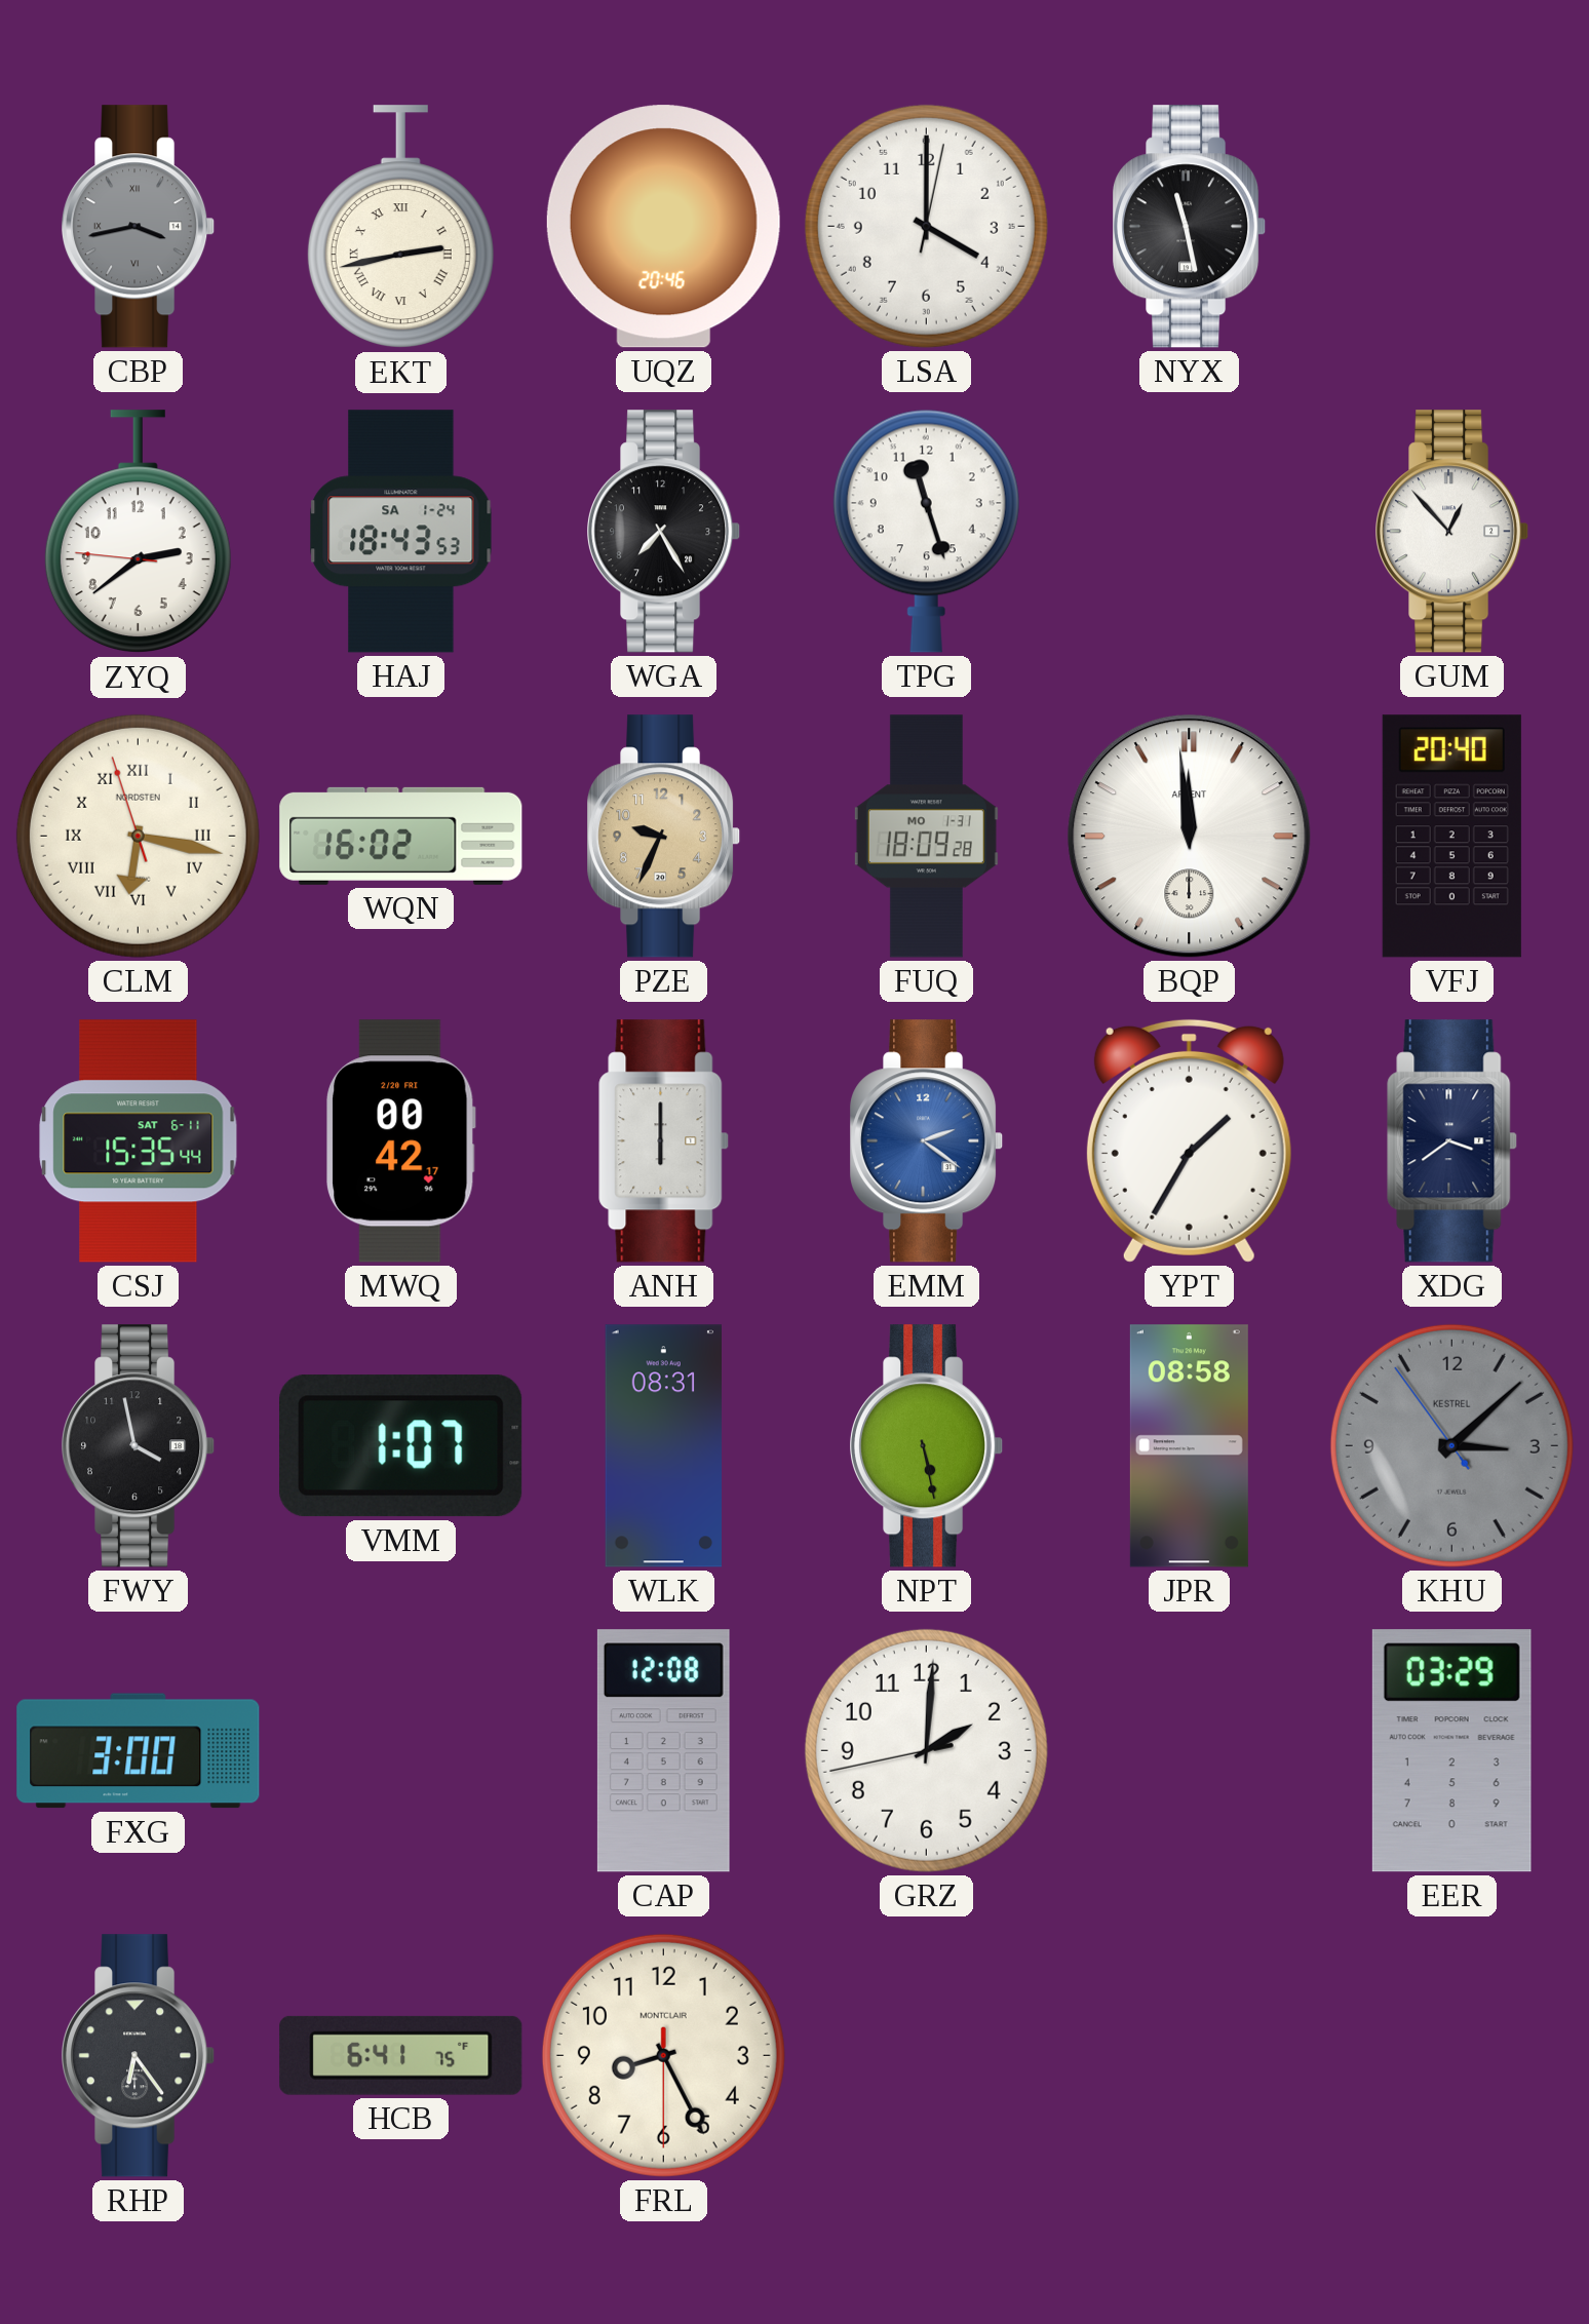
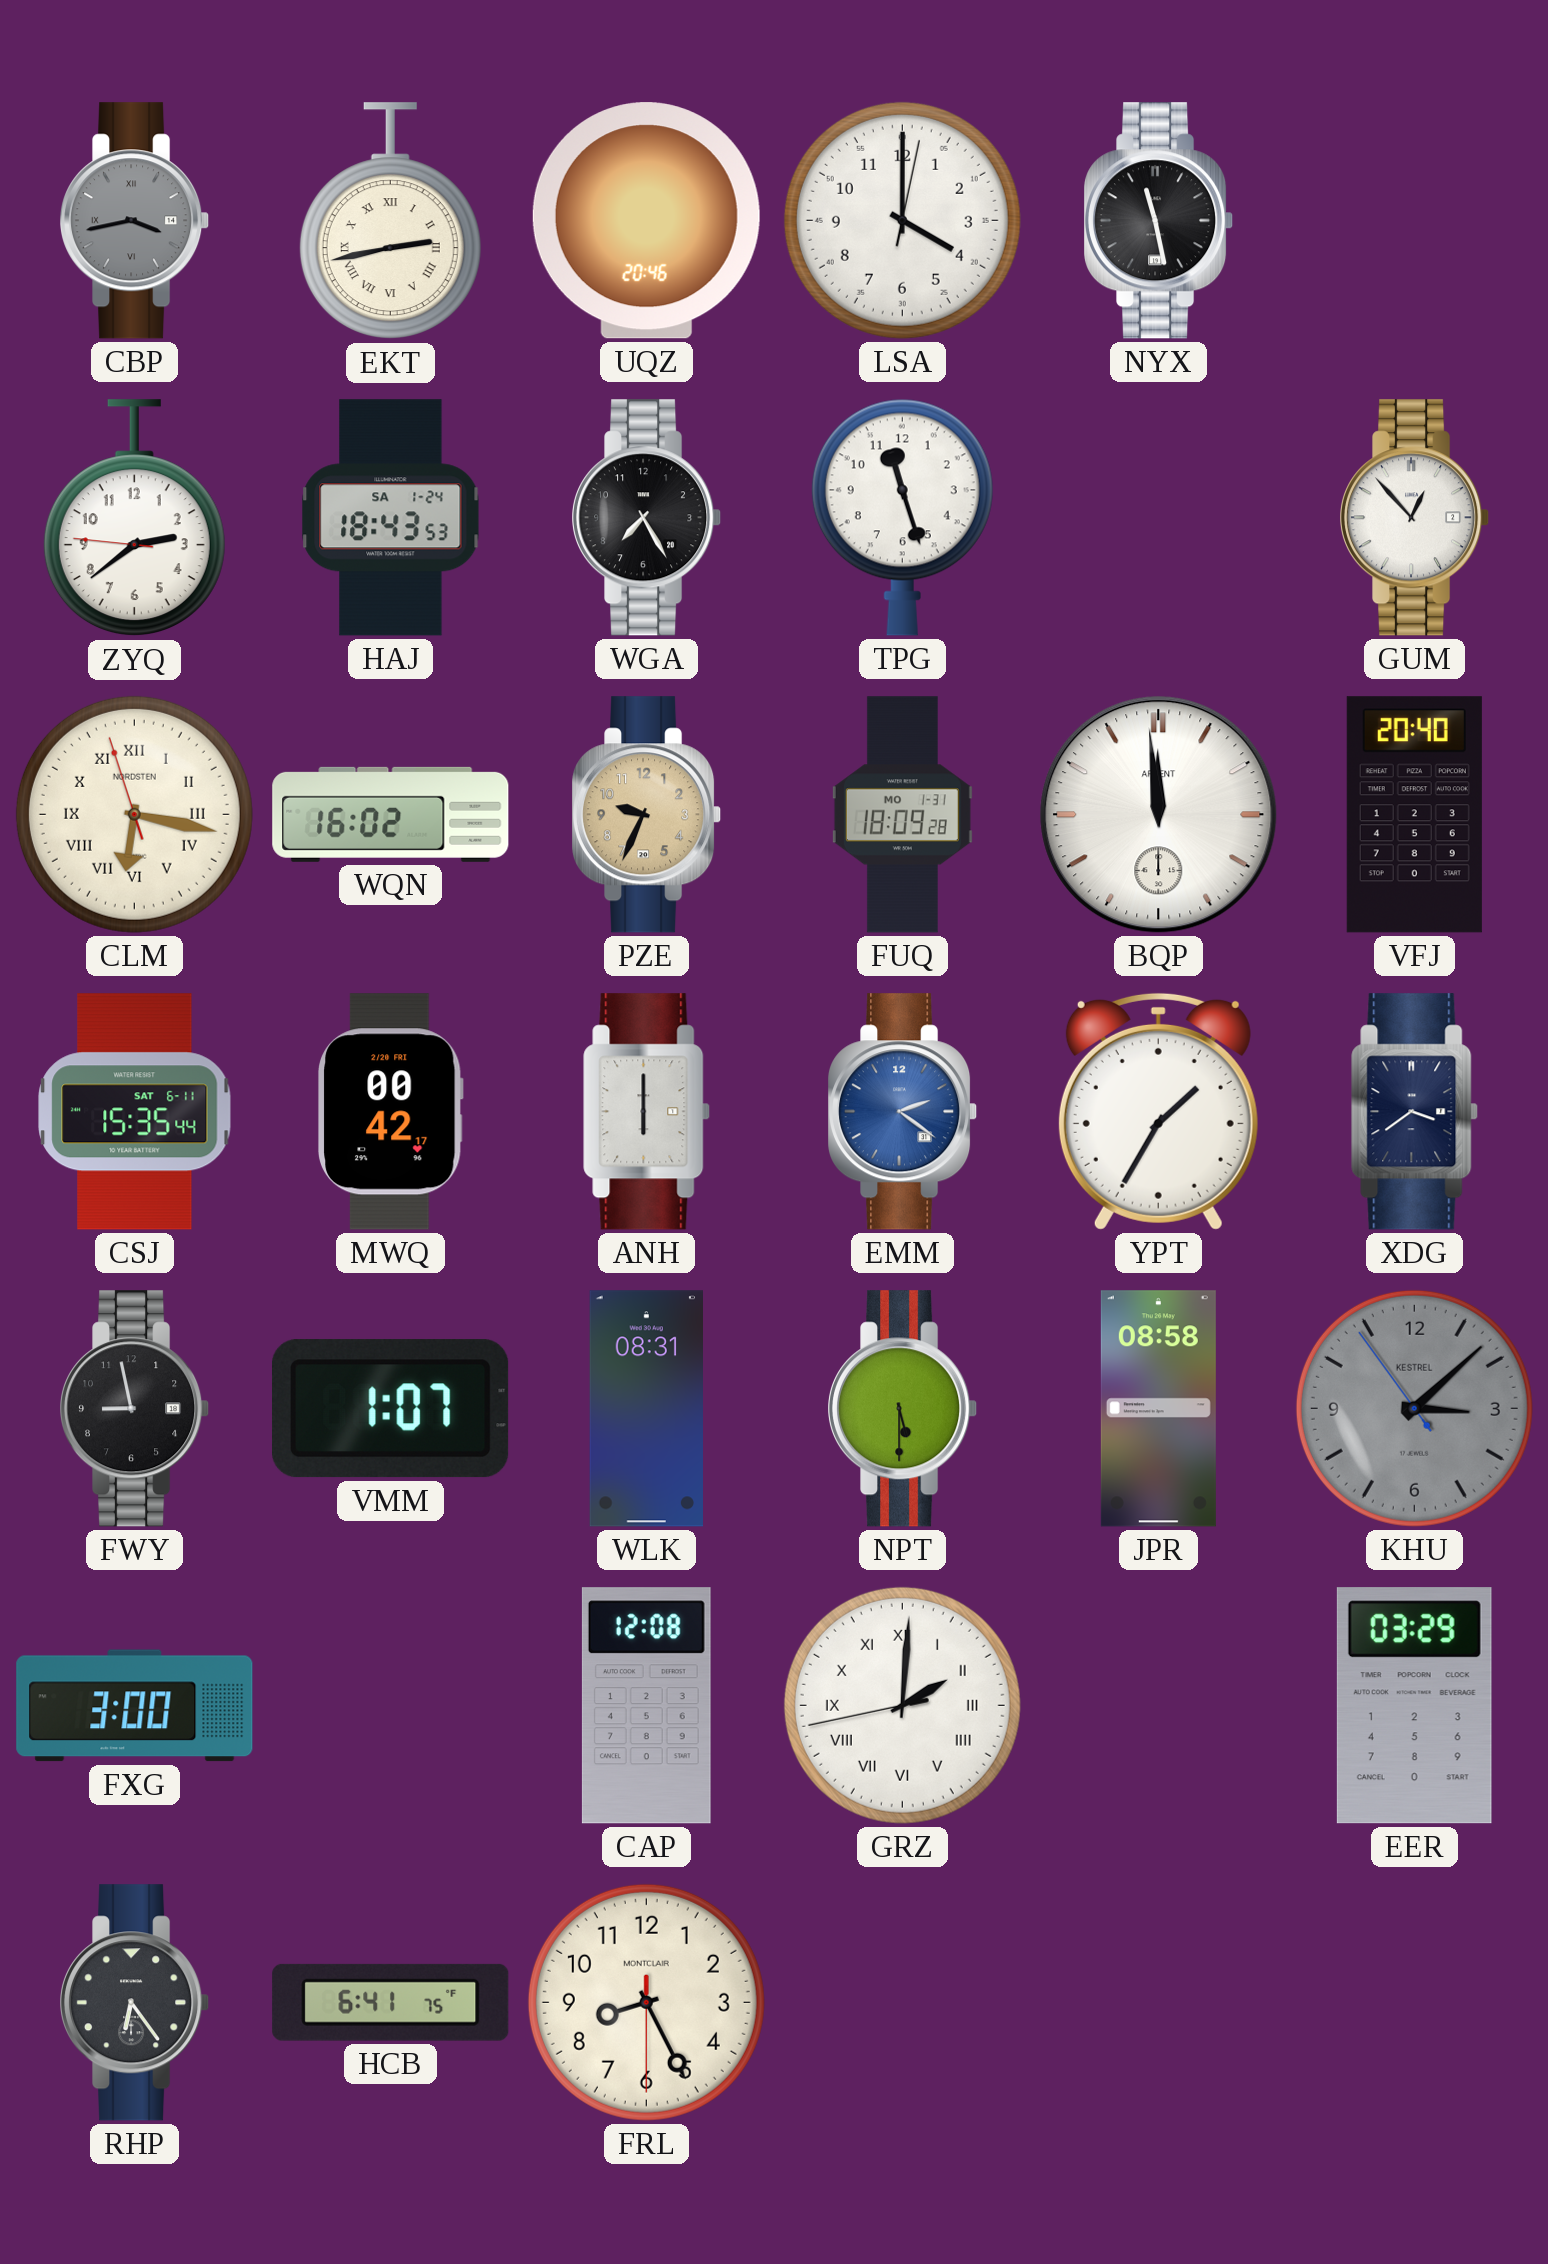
FWY: 3:58 -> 8:58
NPT: 5:28 -> 5:30
GRZ numerals: Arabic -> Roman
